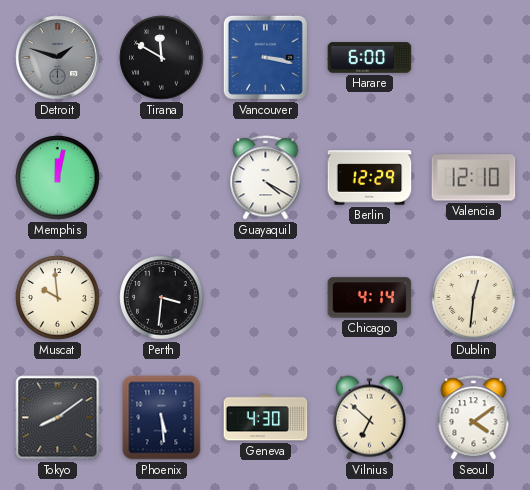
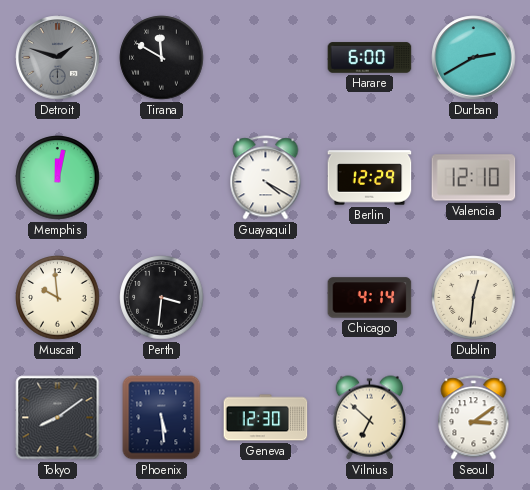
Vancouver: 3:17 -> none
Durban: none -> 2:40
Geneva: 4:30 -> 12:30
Seoul: 4:09 -> 3:09
